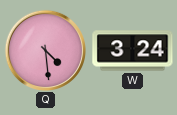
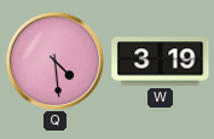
W: 3:24 -> 3:19
